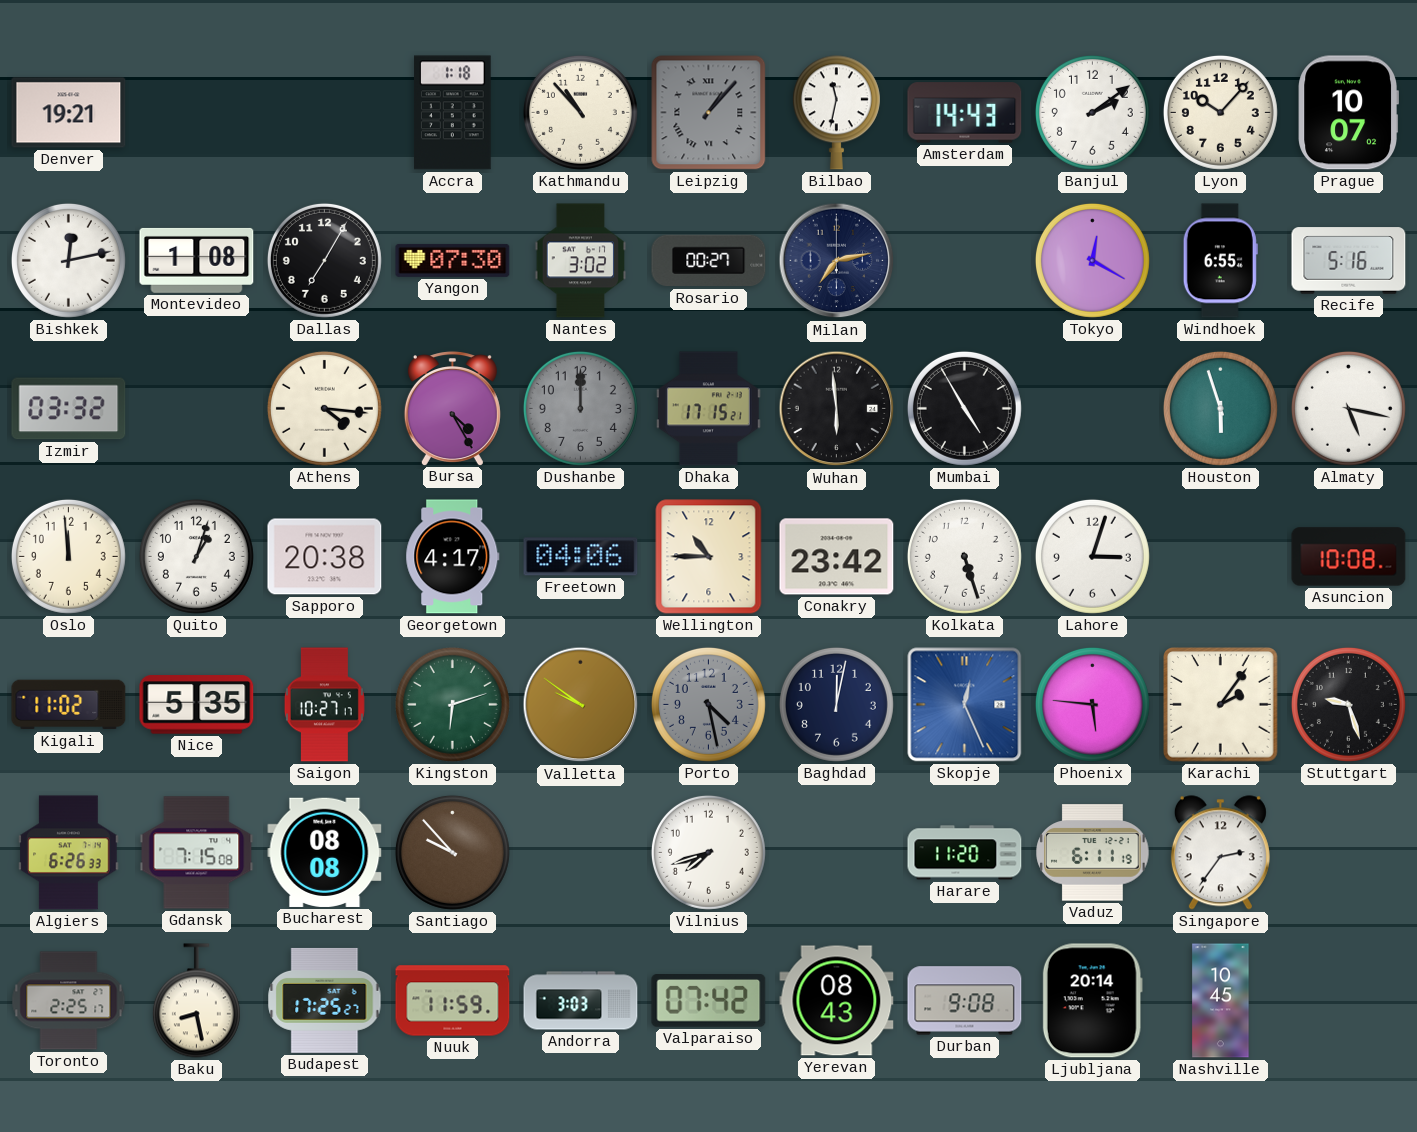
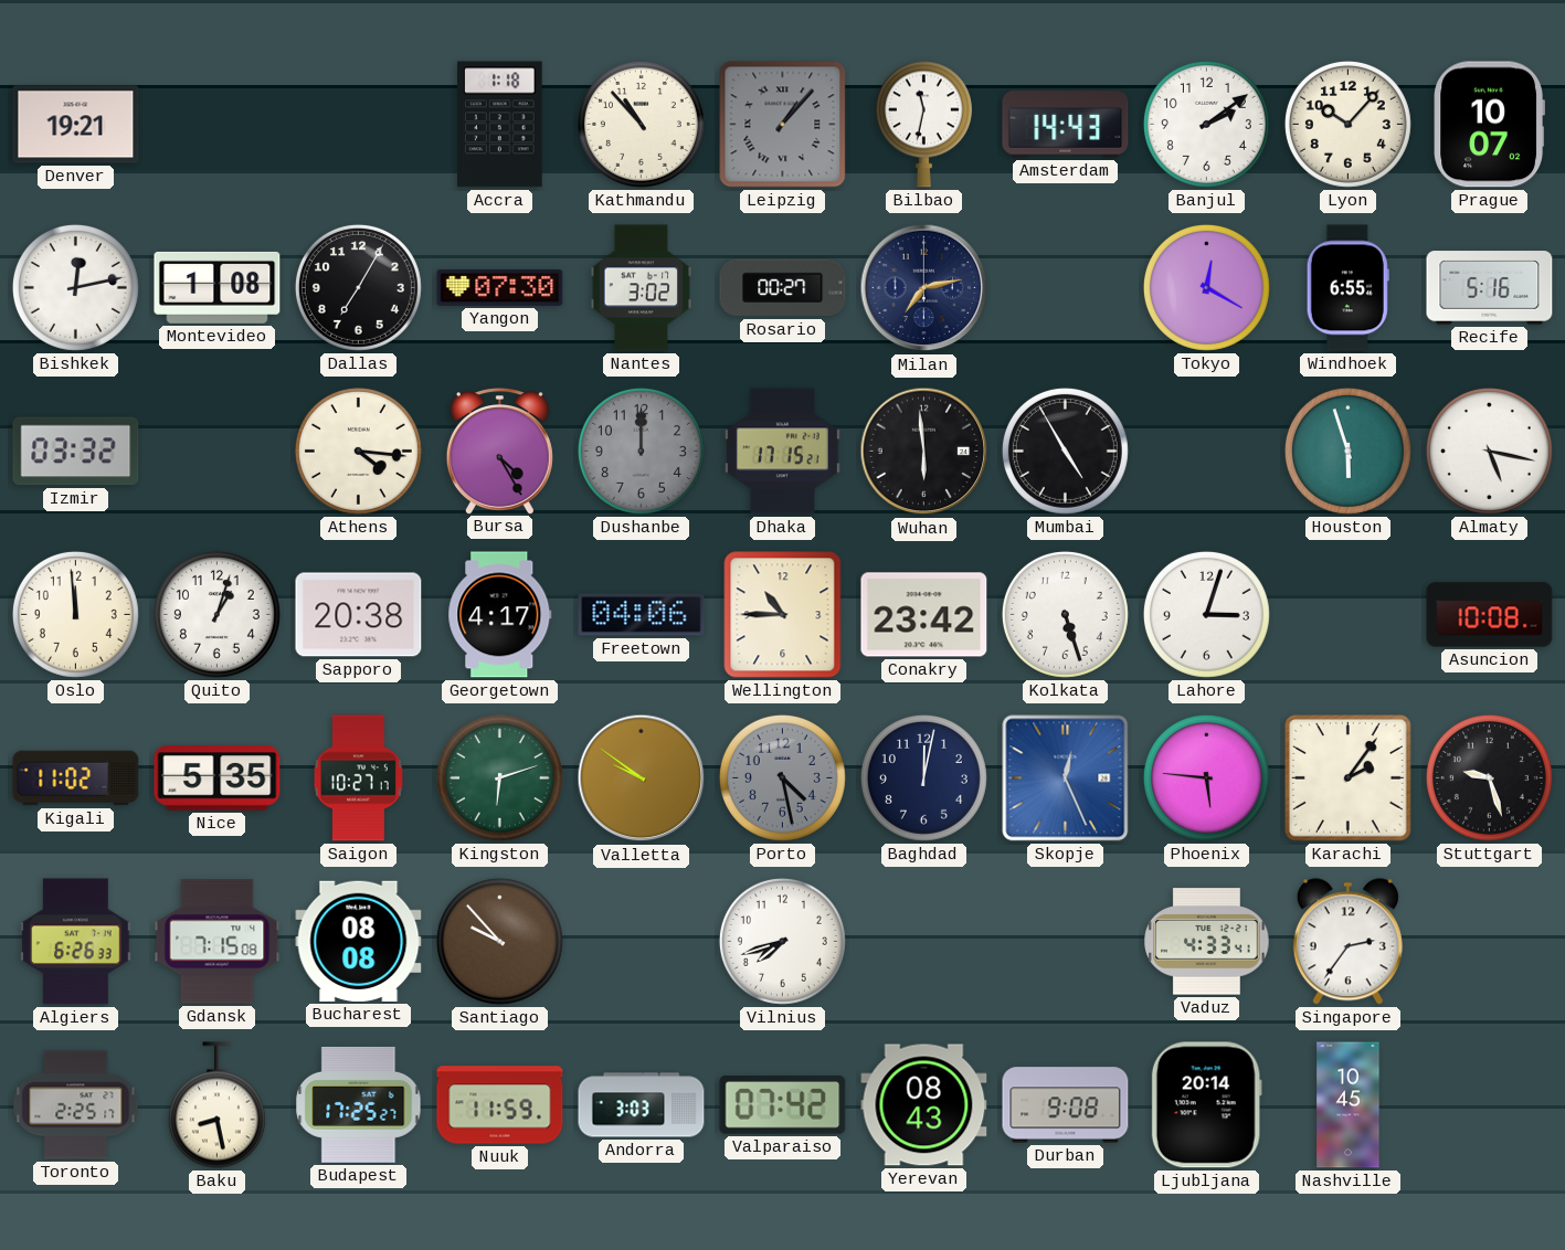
Harare: 11:20 -> none
Vaduz: 6:11 -> 4:33
